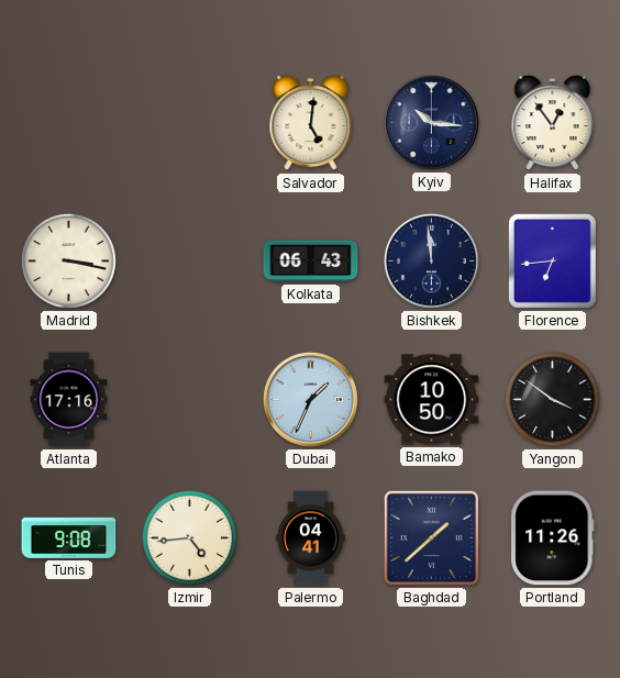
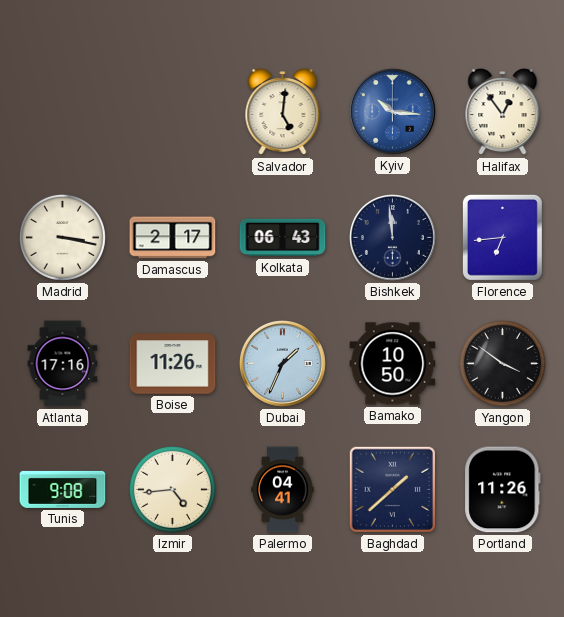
Kyiv dial: navy -> blue
Damascus: none -> 2:17
Boise: none -> 11:26
